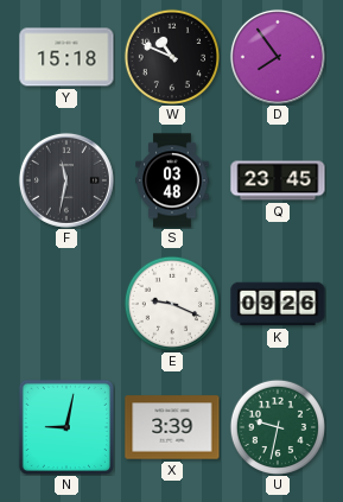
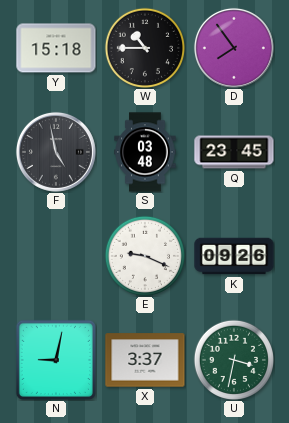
W: 10:49 -> 10:45
F: 11:32 -> 4:58
X: 3:39 -> 3:37
U: 9:32 -> 3:32
